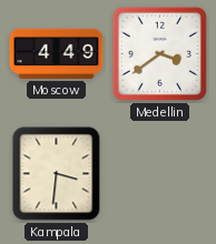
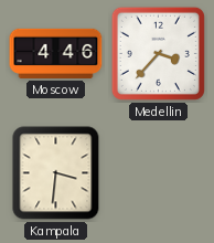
Moscow: 4:49 -> 4:46
Medellin: 3:39 -> 3:37
